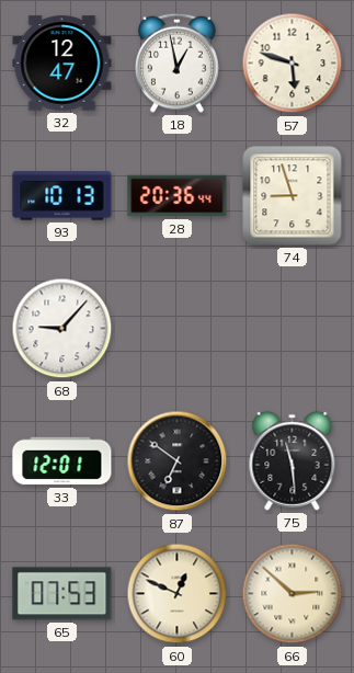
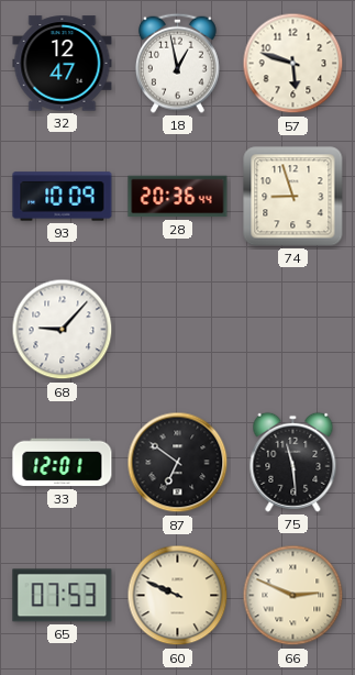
93: 10:13 -> 10:09
60: 12:49 -> 9:49
66: 2:52 -> 2:49
